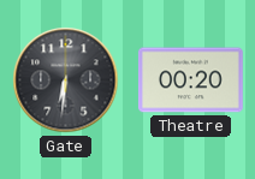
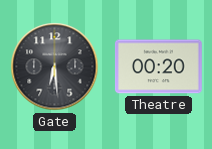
Gate: 6:31 -> 6:29
